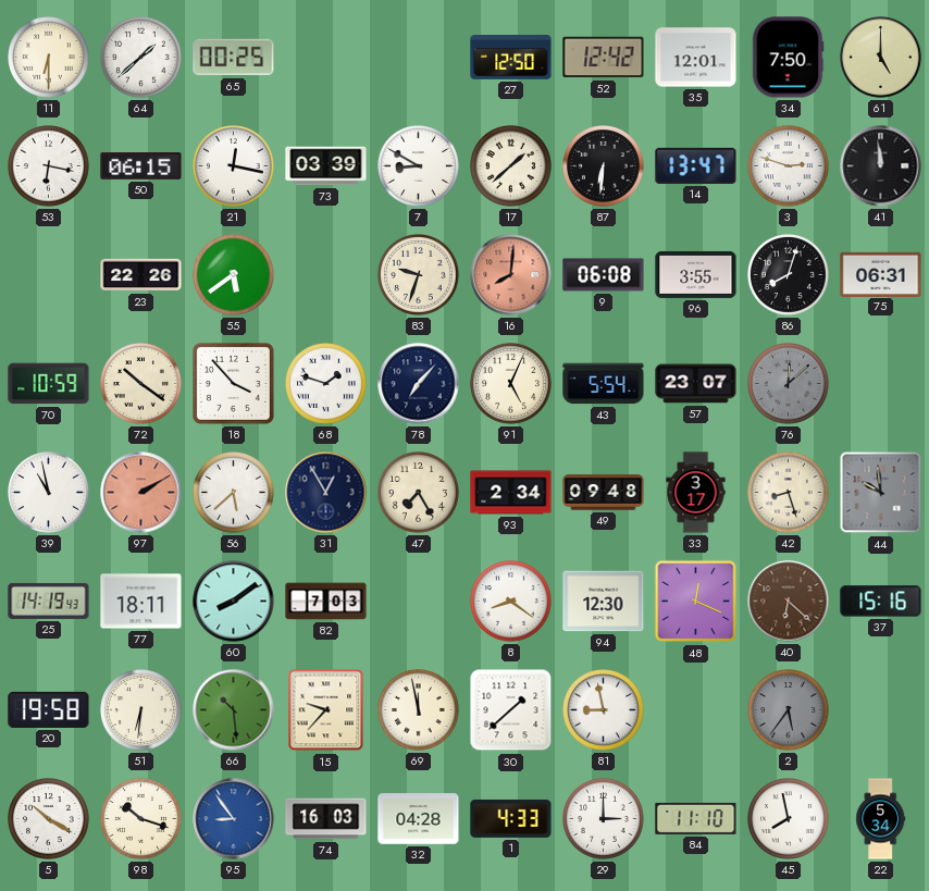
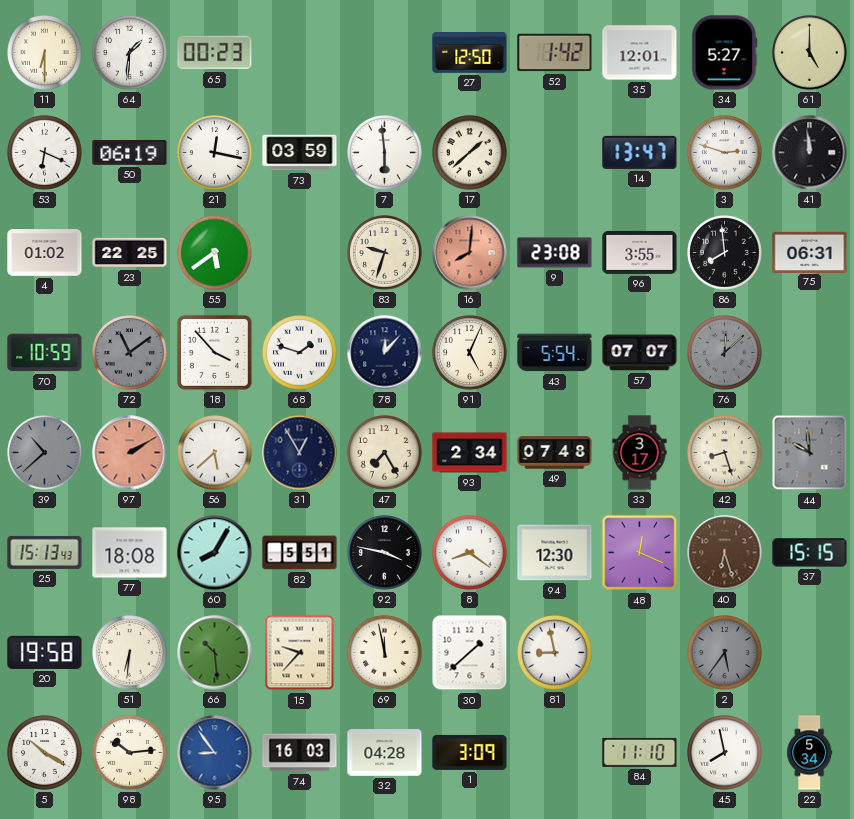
64: 1:38 -> 1:31
65: 00:25 -> 00:23
52: 12:42 -> 1:42
34: 7:50 -> 5:27
53: 6:17 -> 6:19
50: 06:15 -> 06:19
73: 03:39 -> 03:59
7: 8:50 -> 5:59
87: 6:31 -> none
4: none -> 01:02
23: 22:26 -> 22:25
9: 06:08 -> 23:08
86: 8:03 -> 7:59
72: 10:21 -> 11:09
72 dial: cream -> grey
78: 7:07 -> 12:07
57: 23:07 -> 07:07
39: 10:58 -> 10:38
39 dial: white -> grey
49: 09:48 -> 07:48
25: 14:19 -> 15:13
77: 18:11 -> 18:08
60: 8:09 -> 8:05
82: 7:03 -> 5:51
92: none -> 3:47
40: 6:22 -> 6:27
37: 15:16 -> 15:15
98: 10:18 -> 10:14
1: 4:33 -> 3:09
29: 3:00 -> none
